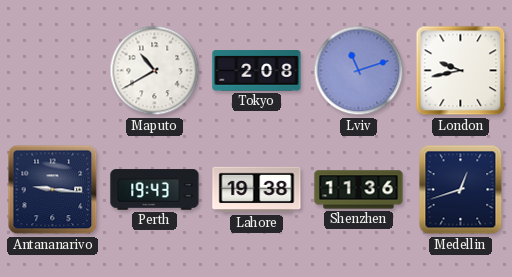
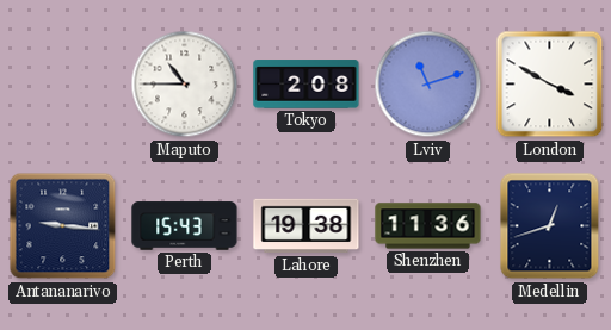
Maputo: 10:40 -> 10:45
London: 9:43 -> 3:50
Perth: 19:43 -> 15:43
